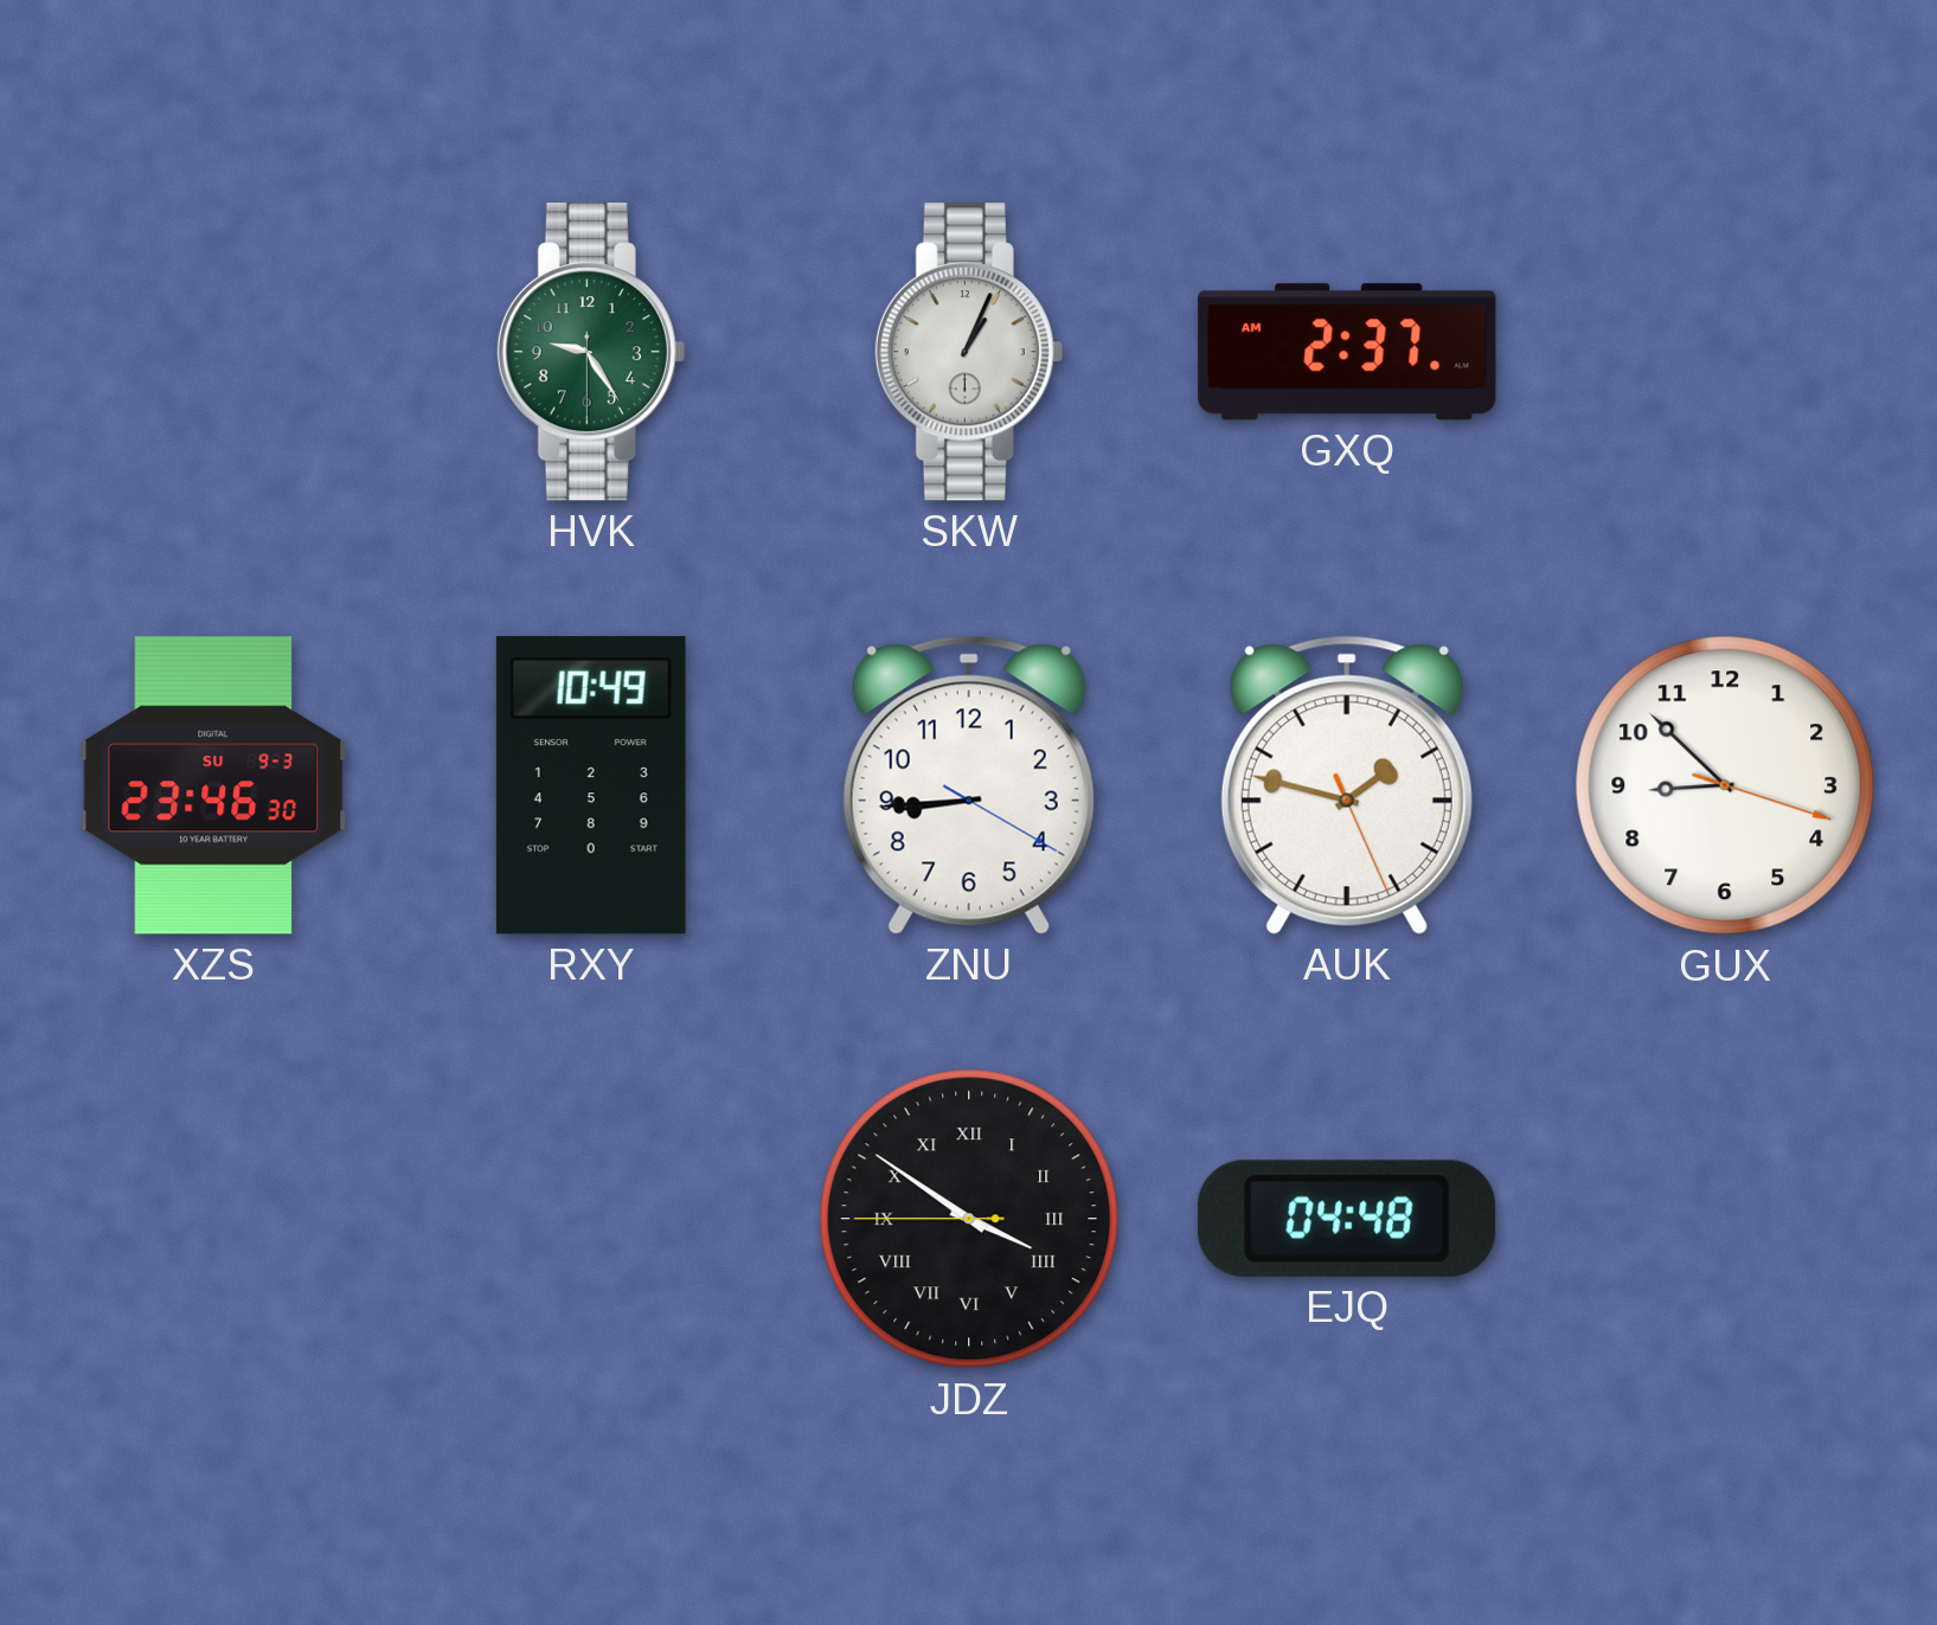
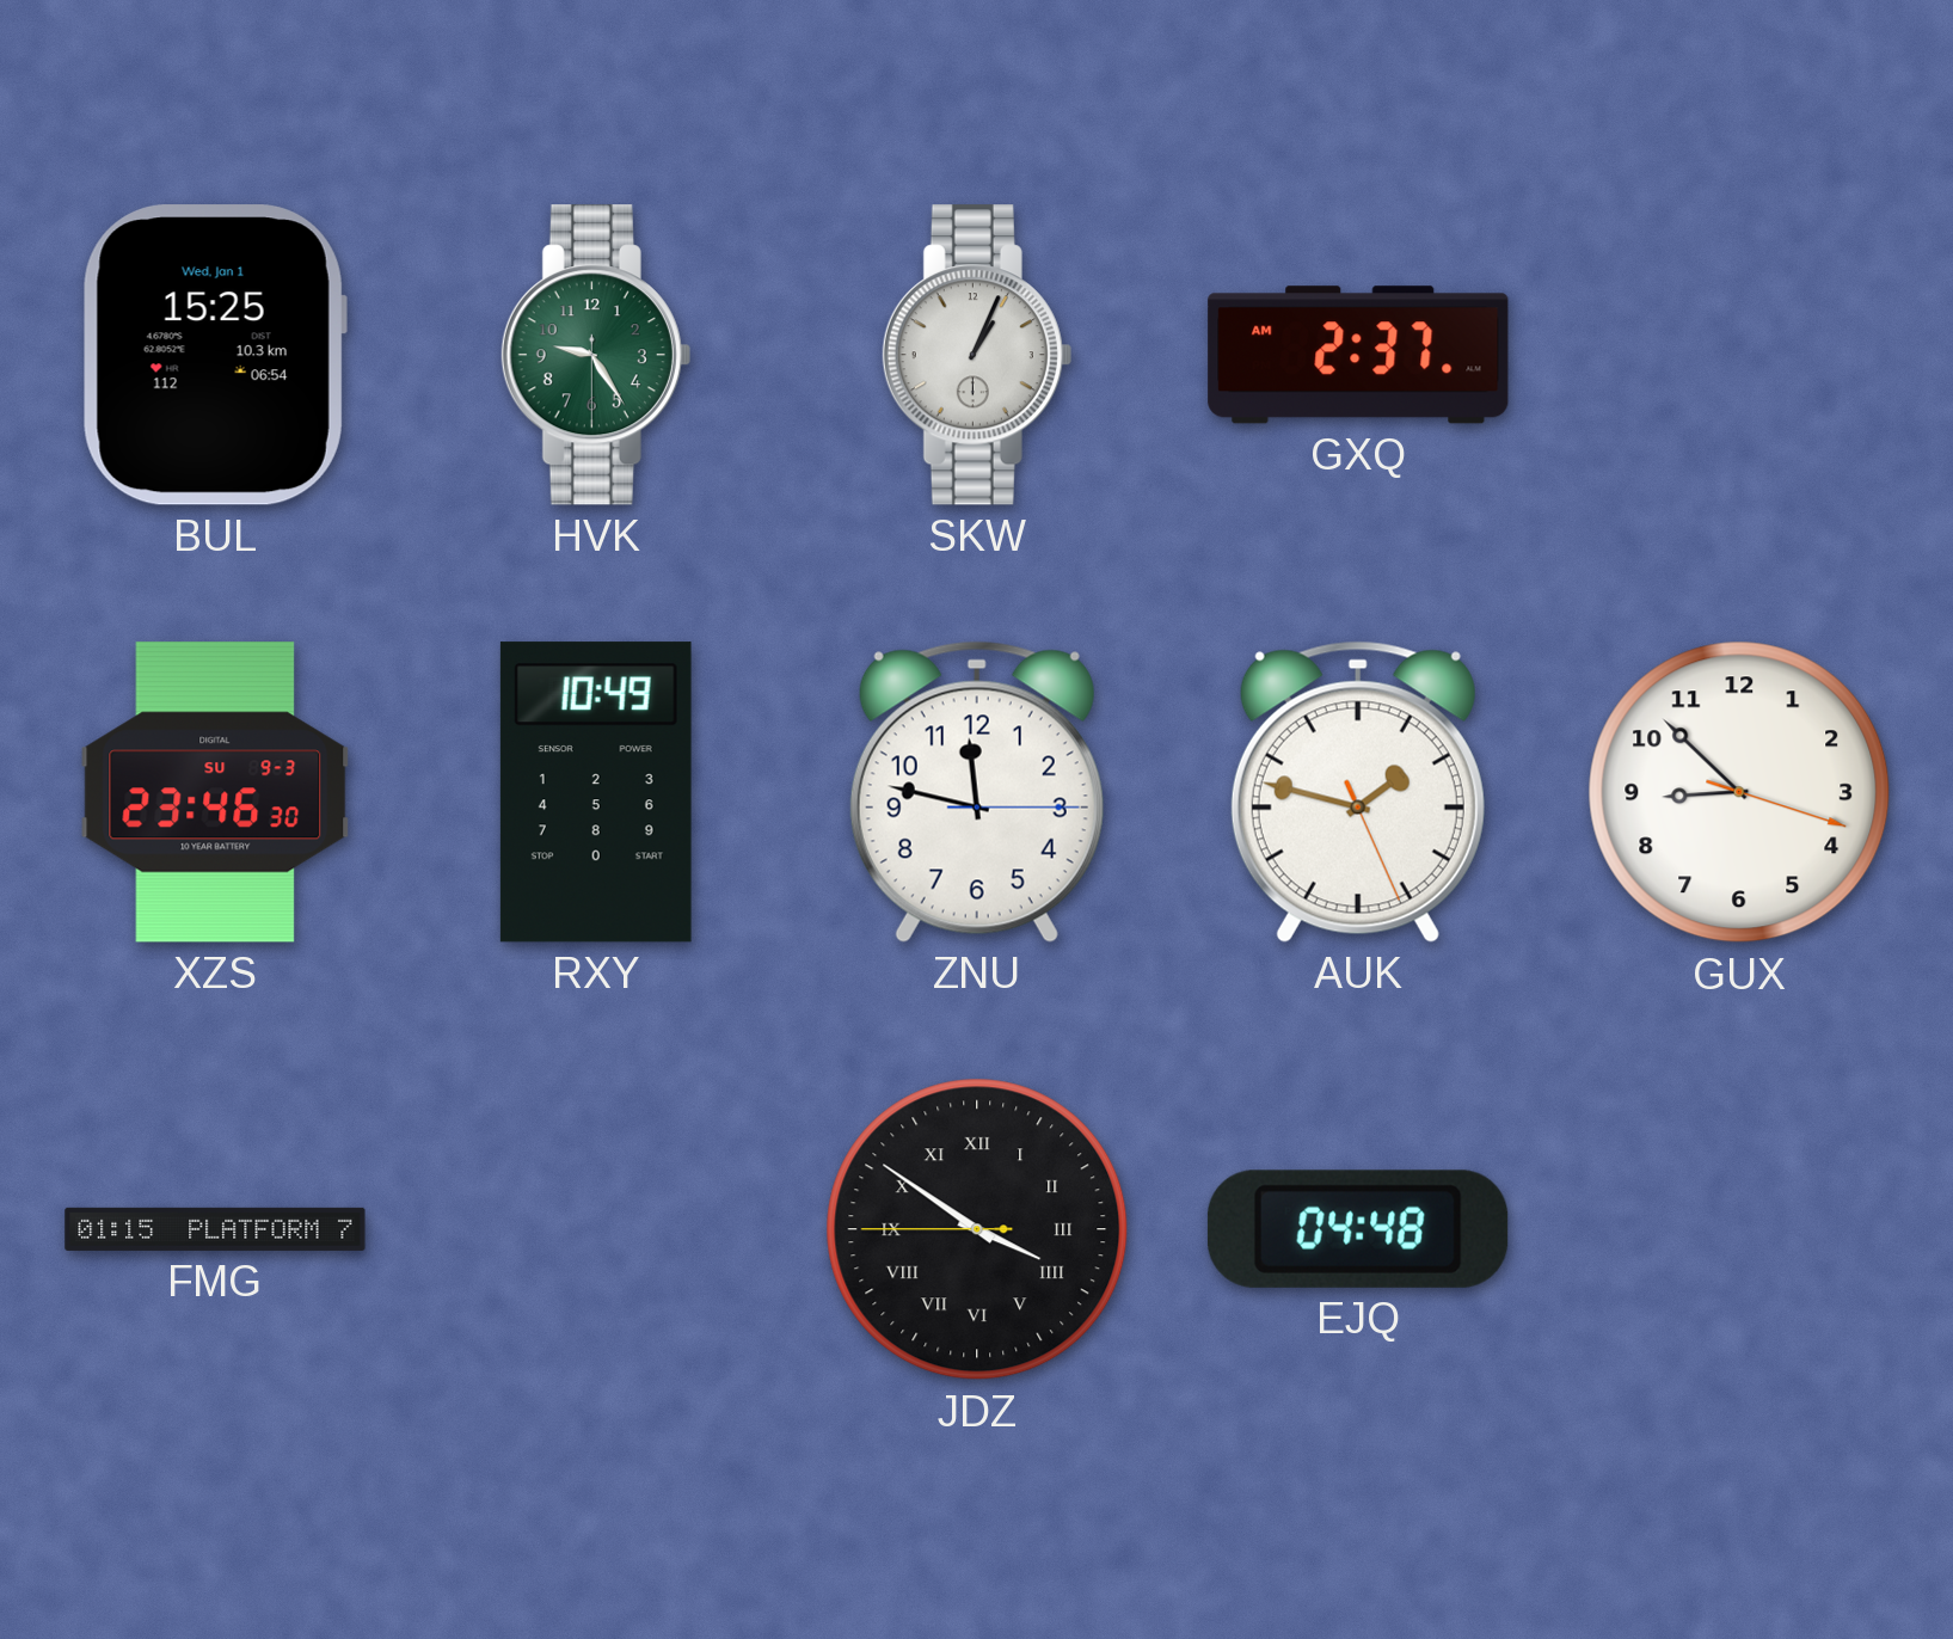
BUL: none -> 15:25
ZNU: 8:44 -> 11:47
FMG: none -> 01:15
